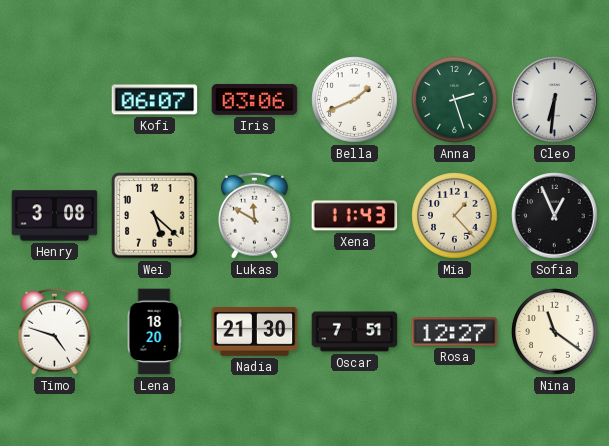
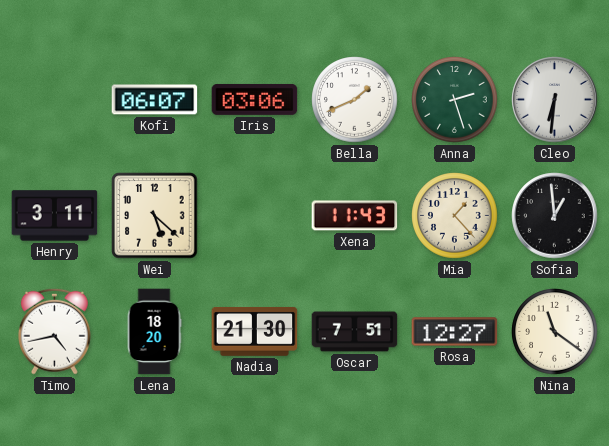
Henry: 3:08 -> 3:11
Lukas: 11:50 -> none
Sofia: 12:56 -> 12:59
Timo: 4:48 -> 4:43
